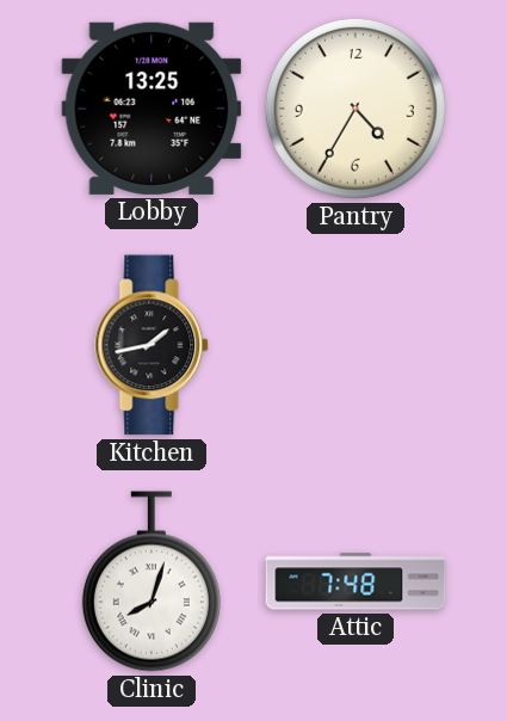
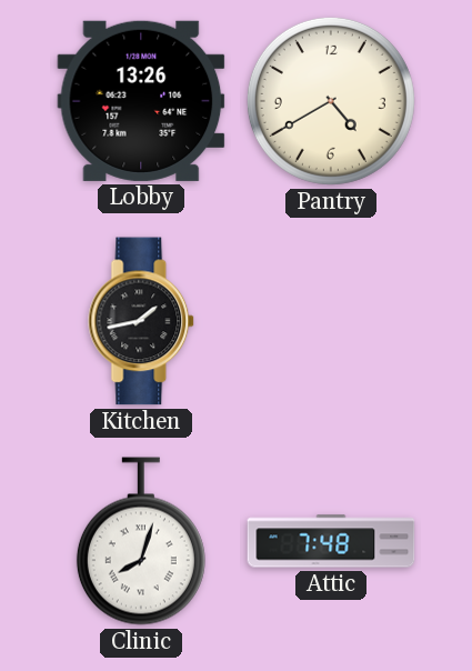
Lobby: 13:25 -> 13:26
Pantry: 4:35 -> 4:40
